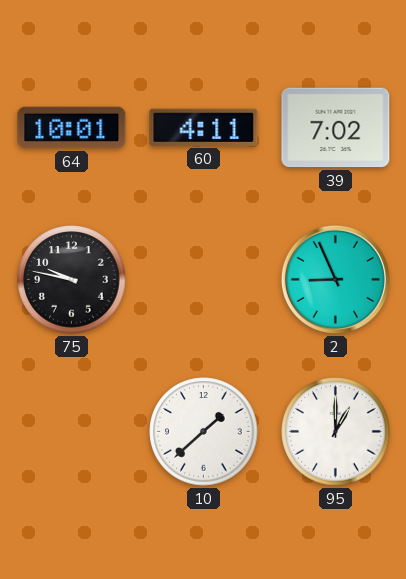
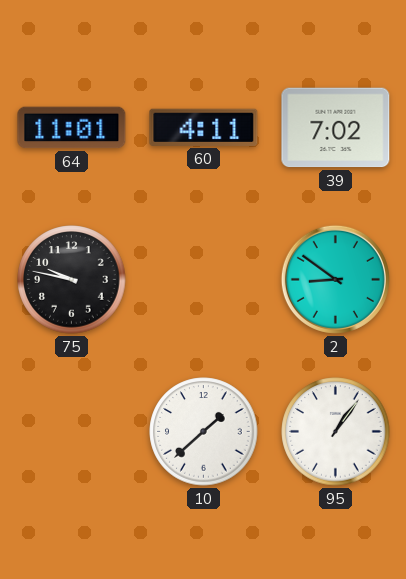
64: 10:01 -> 11:01
2: 8:56 -> 8:51
95: 1:00 -> 1:06
